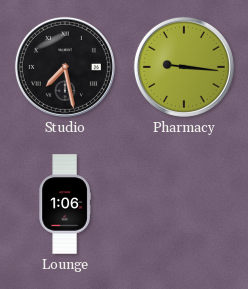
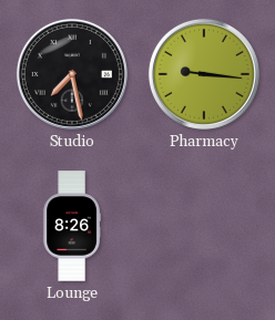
Lounge: 1:06 -> 8:26
